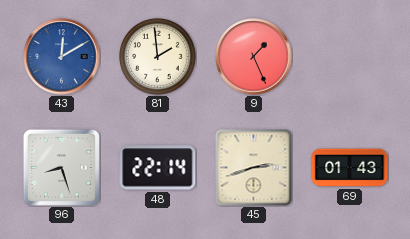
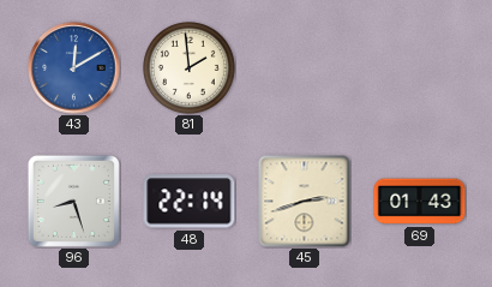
9: 1:26 -> none
